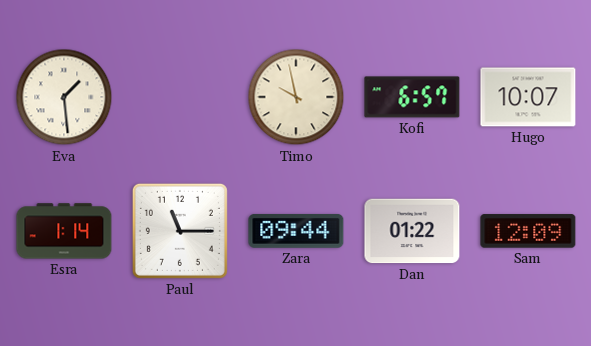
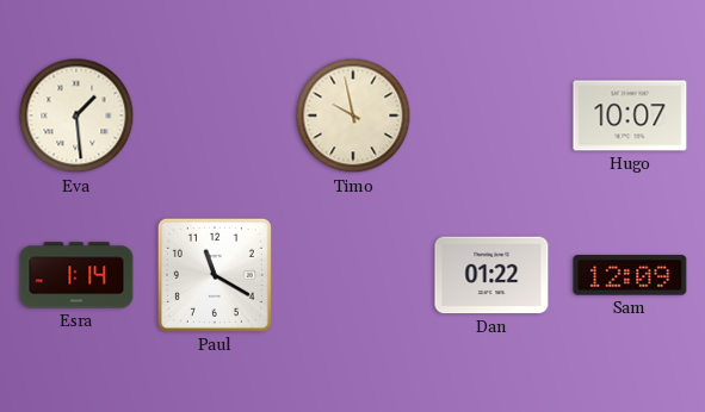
Kofi: 6:57 -> none
Paul: 11:15 -> 11:20
Zara: 09:44 -> none
